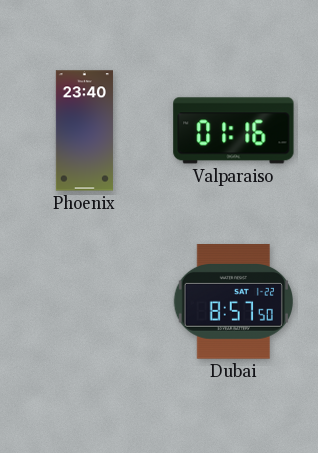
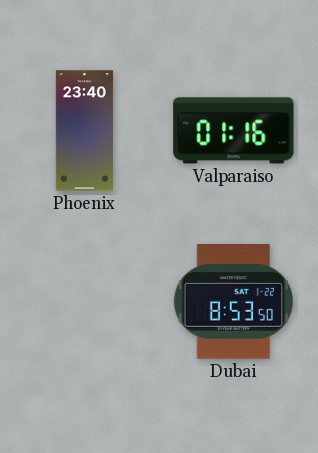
Dubai: 8:57 -> 8:53
